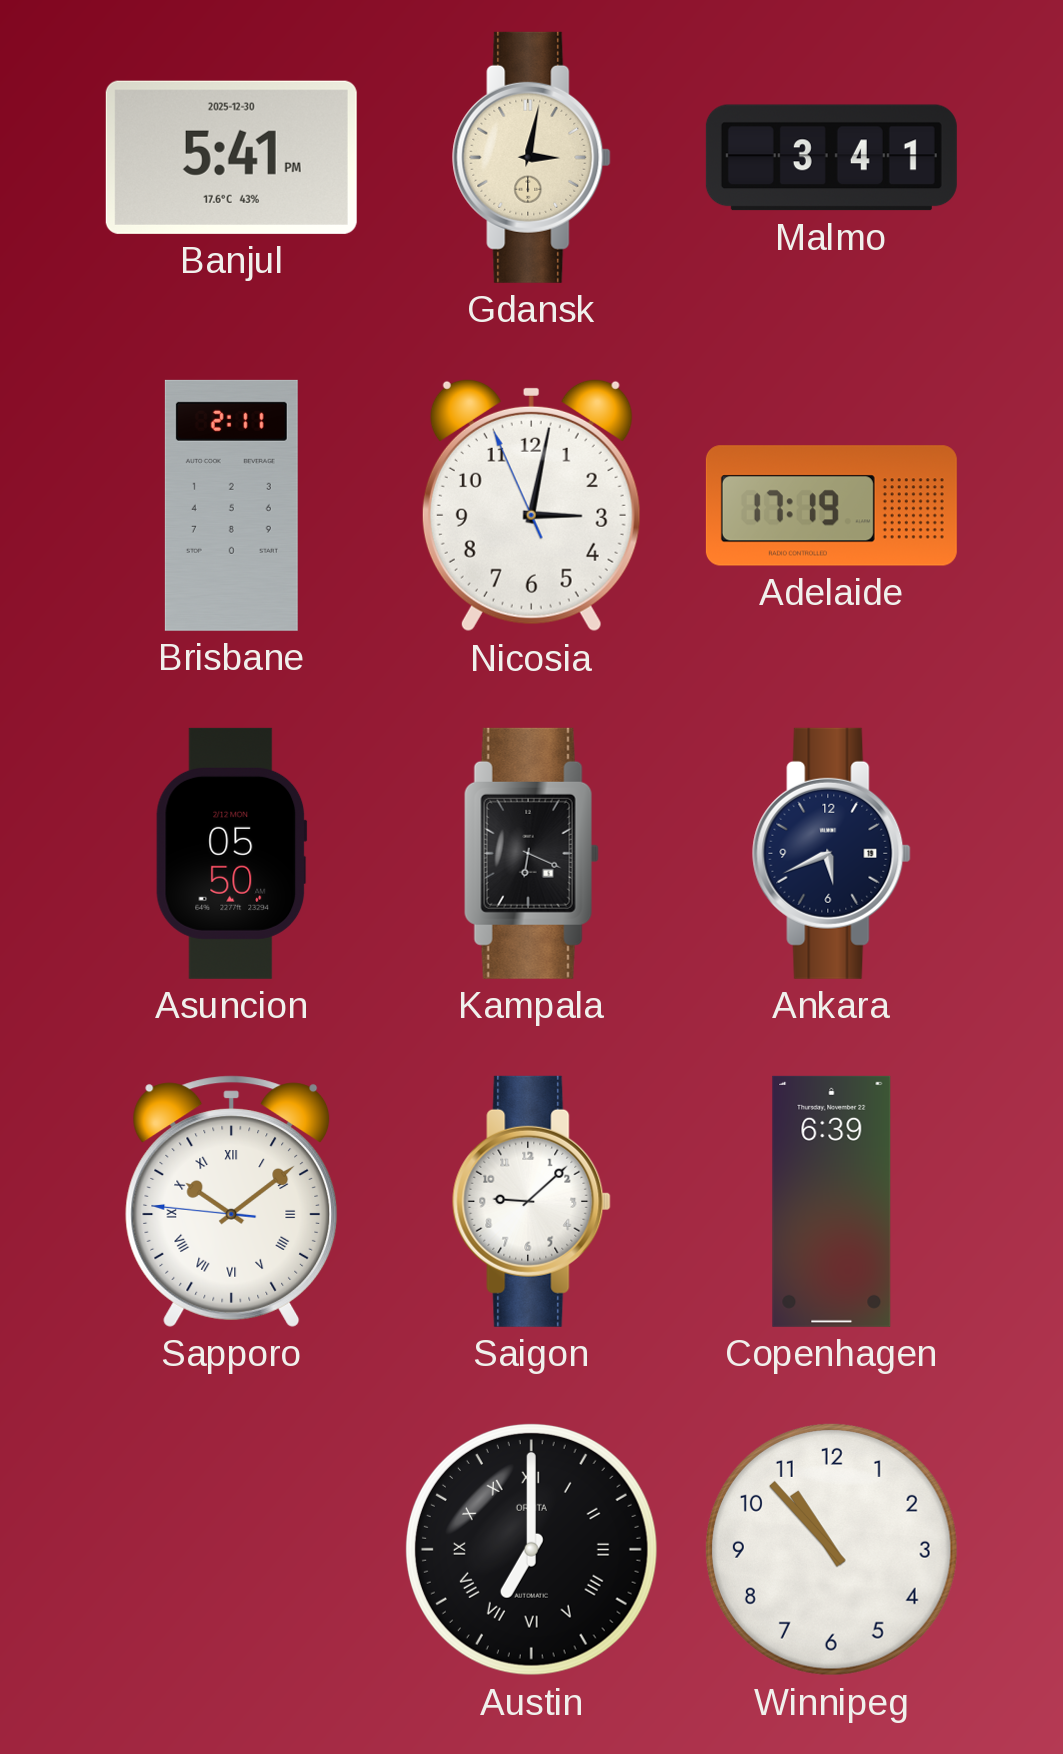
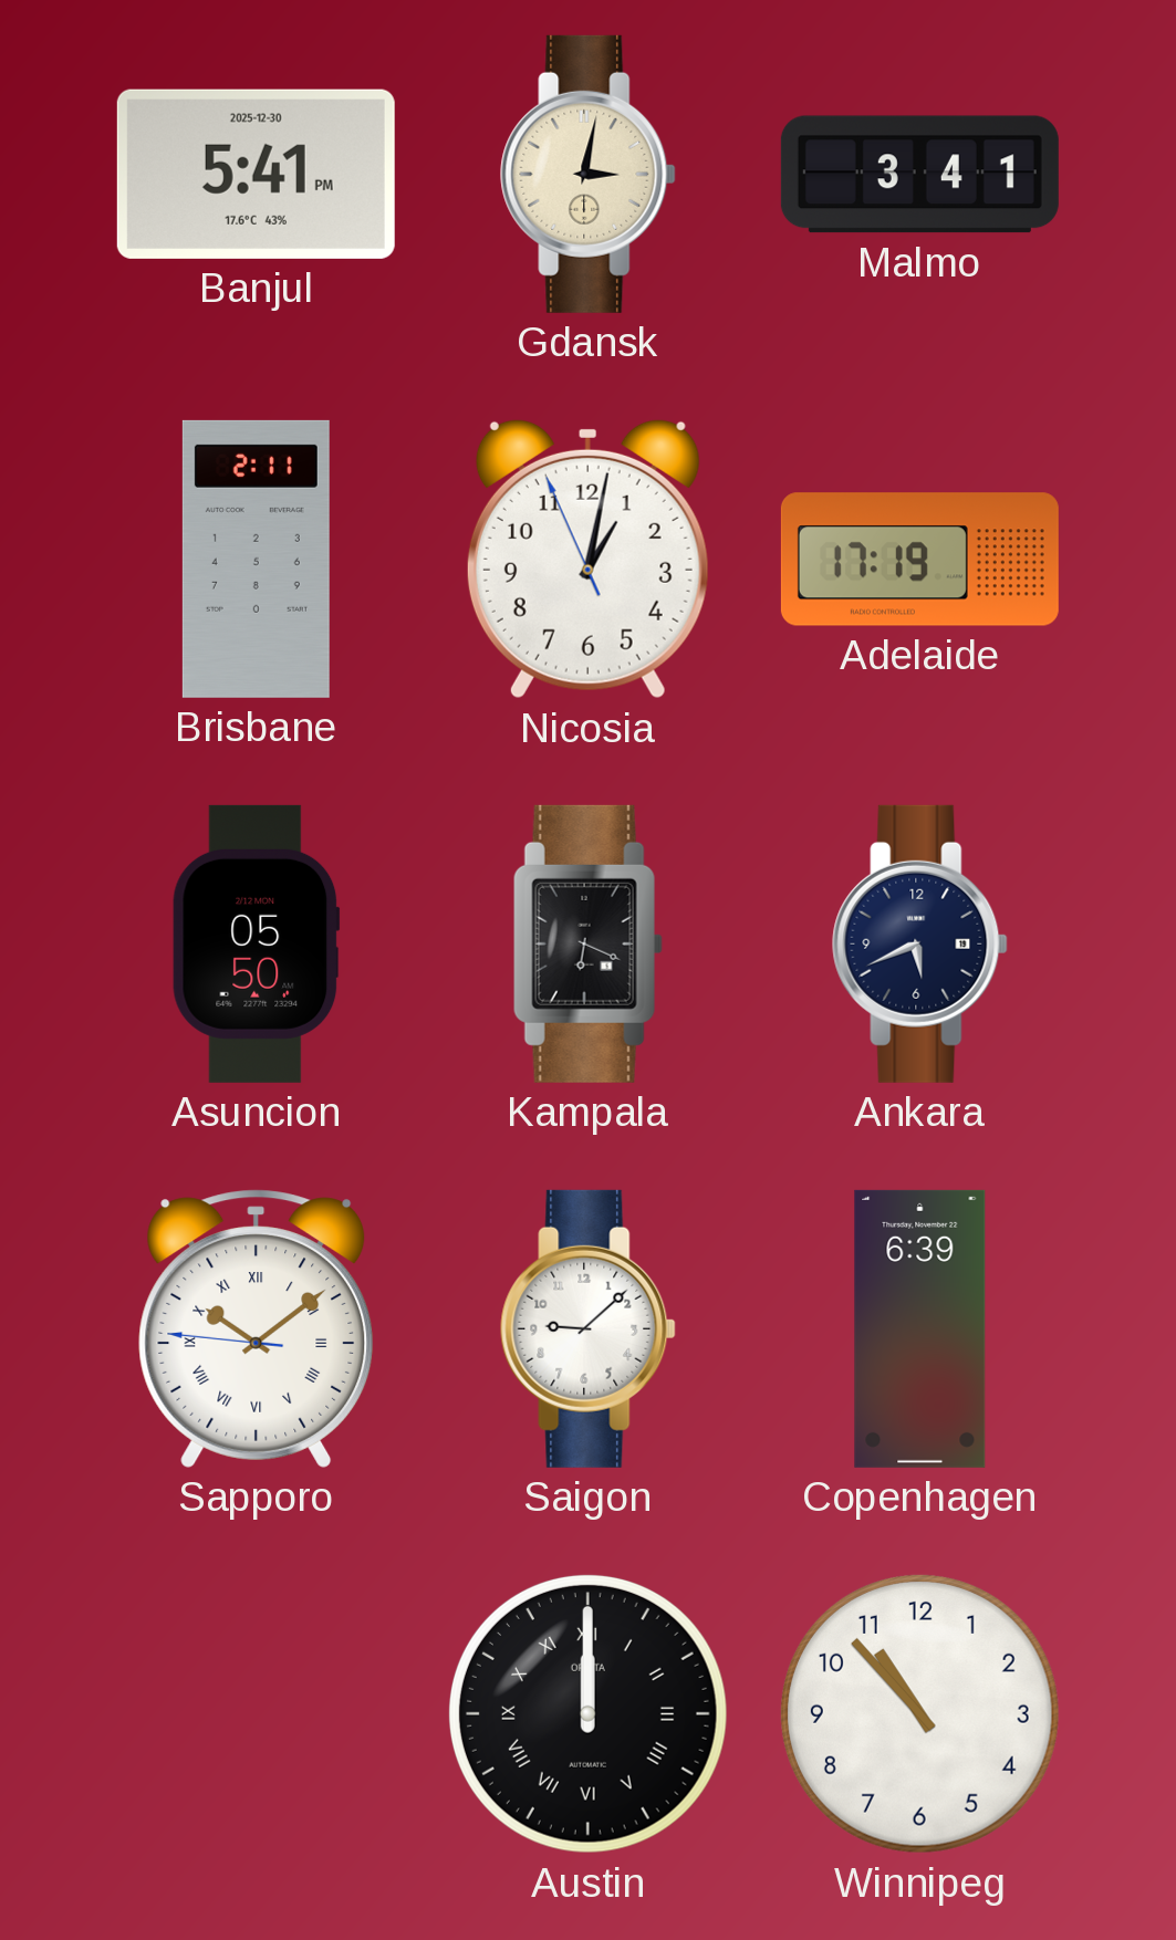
Nicosia: 3:01 -> 1:01
Austin: 7:00 -> 12:00
